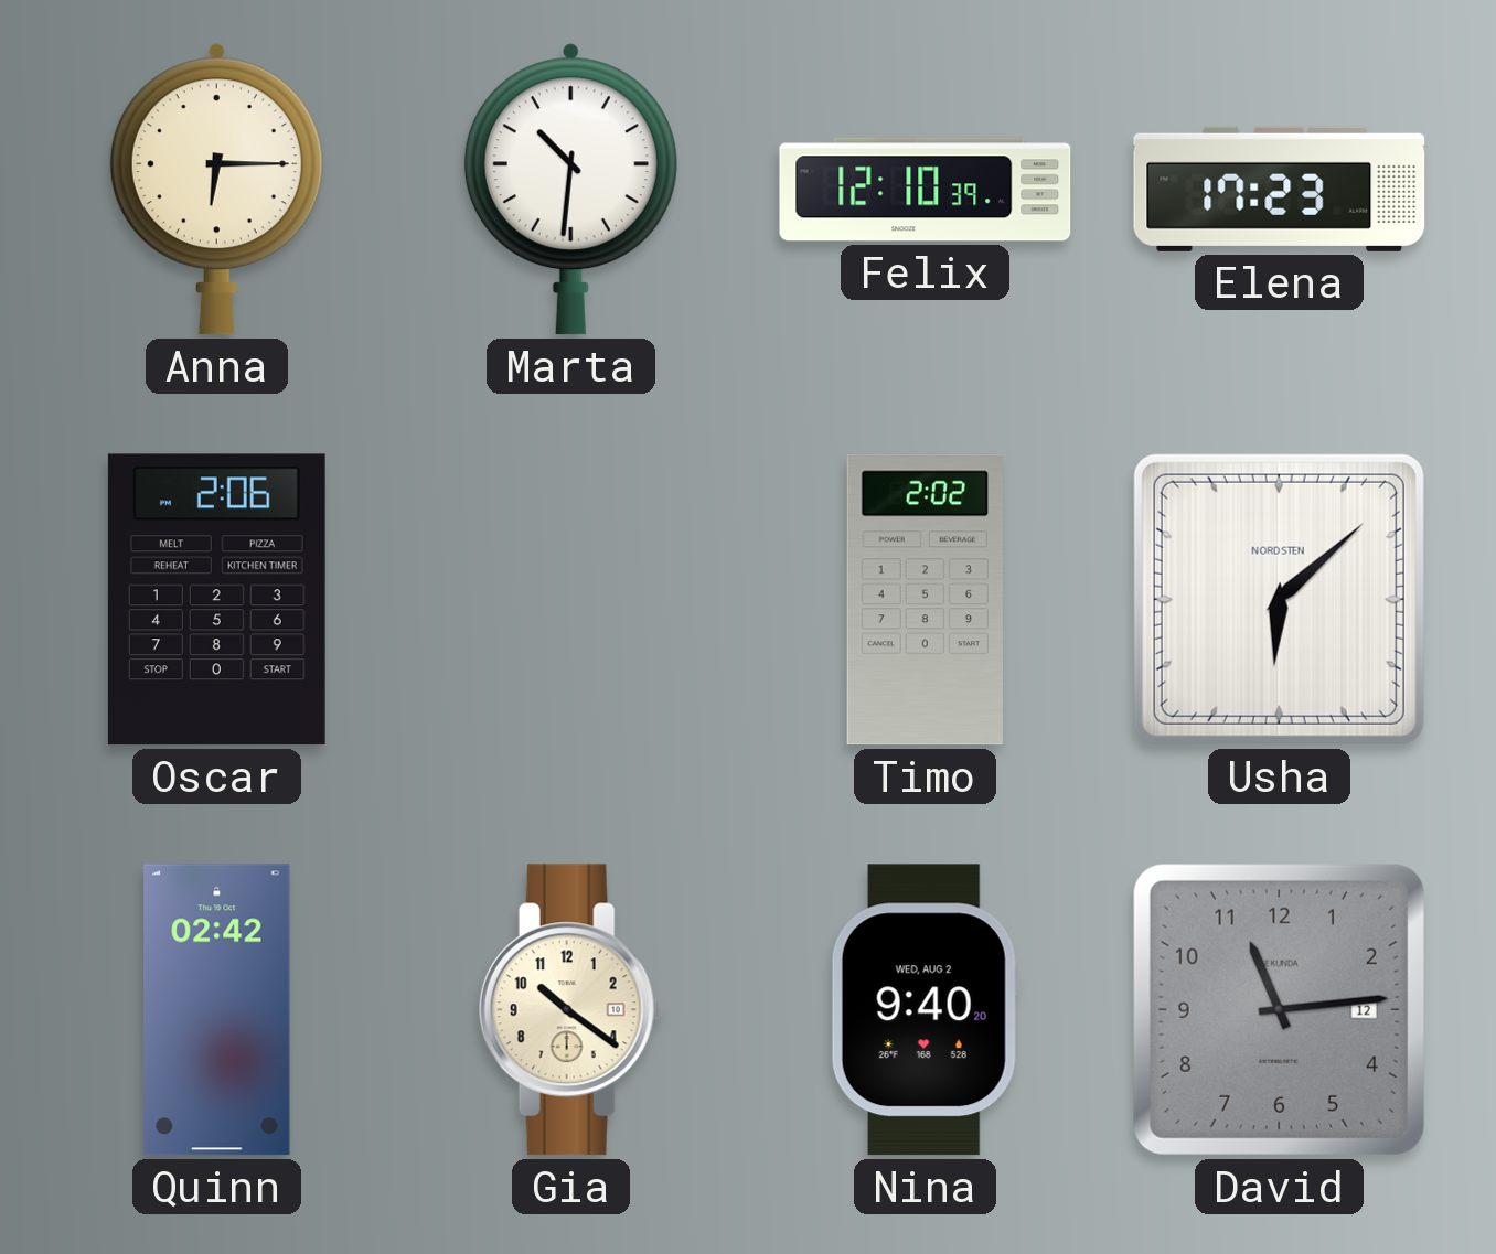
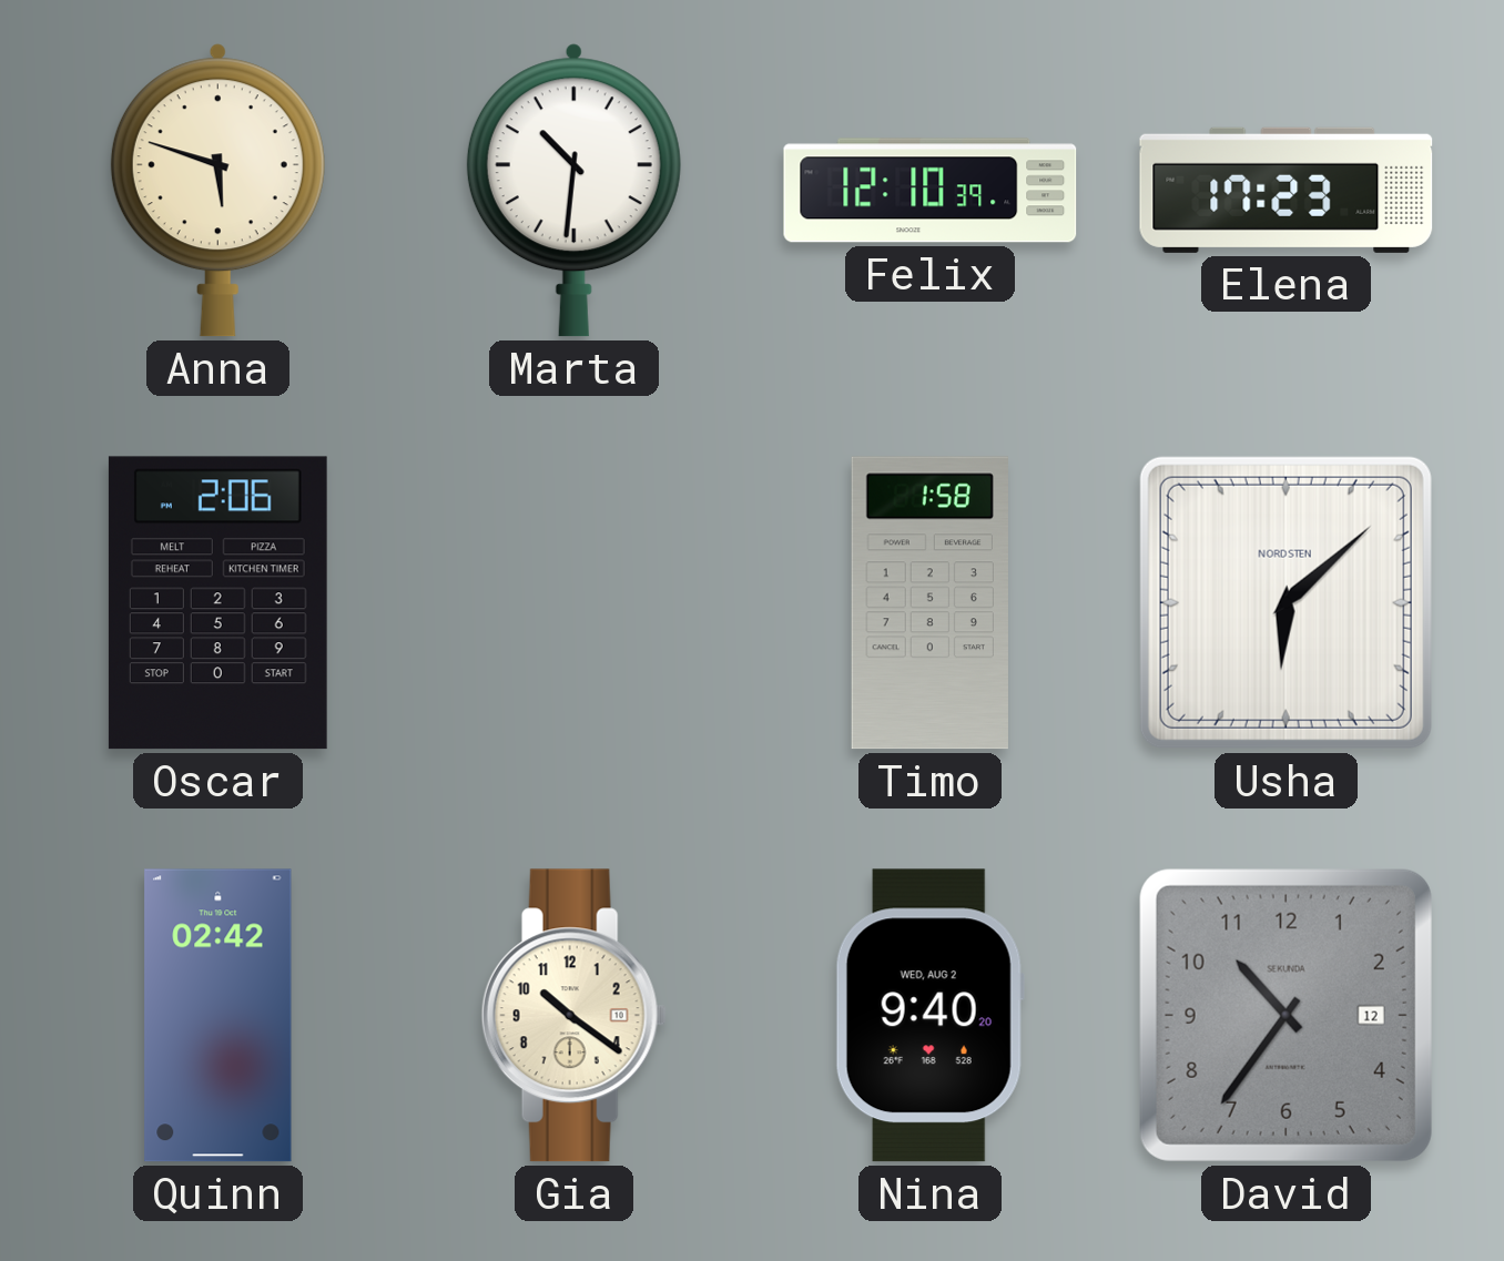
Anna: 6:15 -> 5:48
Timo: 2:02 -> 1:58
David: 11:14 -> 10:36
